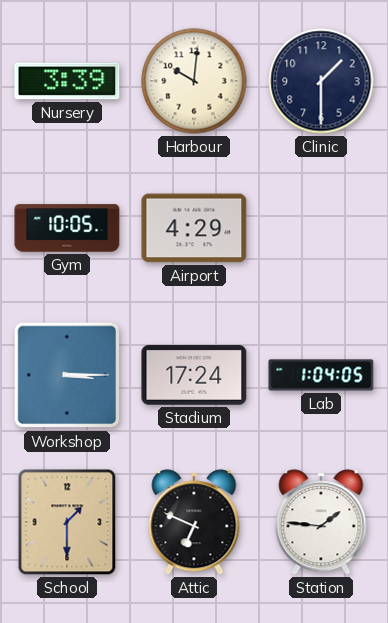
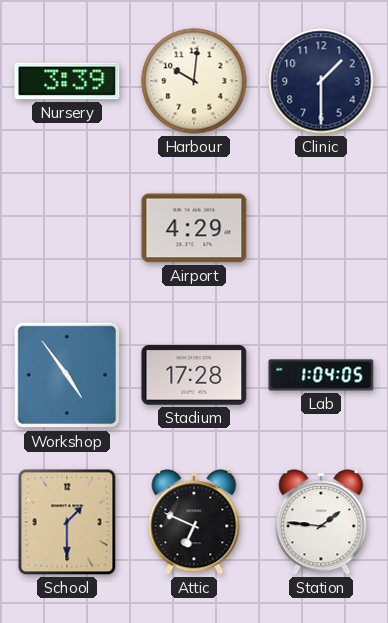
Gym: 10:05 -> none
Workshop: 3:15 -> 4:54
Stadium: 17:24 -> 17:28
